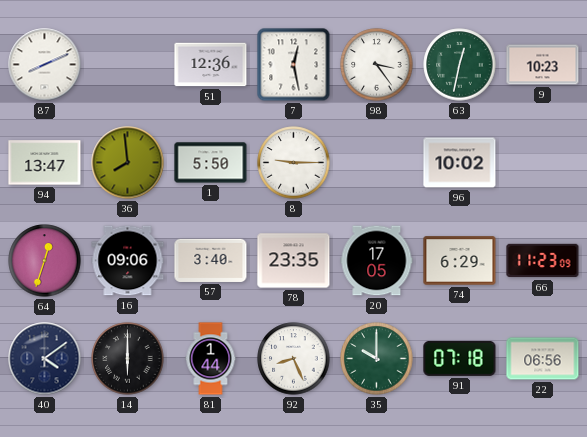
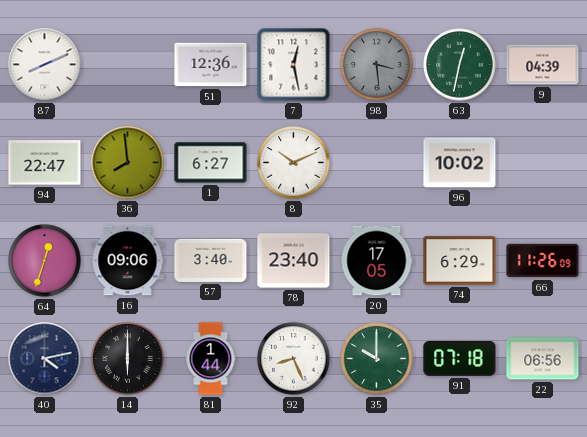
98: 3:24 -> 3:29
98 dial: white -> grey
9: 10:23 -> 04:39
94: 13:47 -> 22:47
1: 5:50 -> 6:27
8: 9:15 -> 10:11
78: 23:35 -> 23:40
66: 11:23 -> 11:26
40: 4:09 -> 4:13
